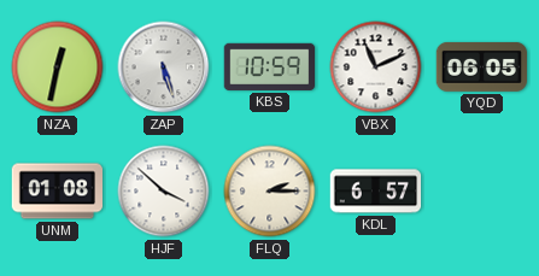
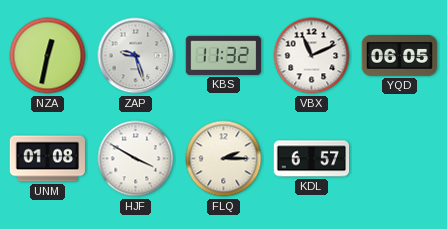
ZAP: 5:27 -> 9:27
KBS: 10:59 -> 11:32
HJF: 3:52 -> 3:50
